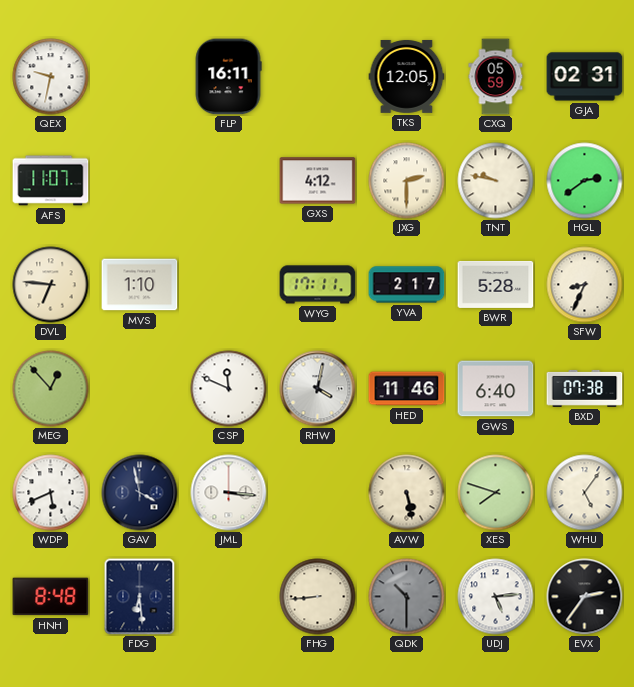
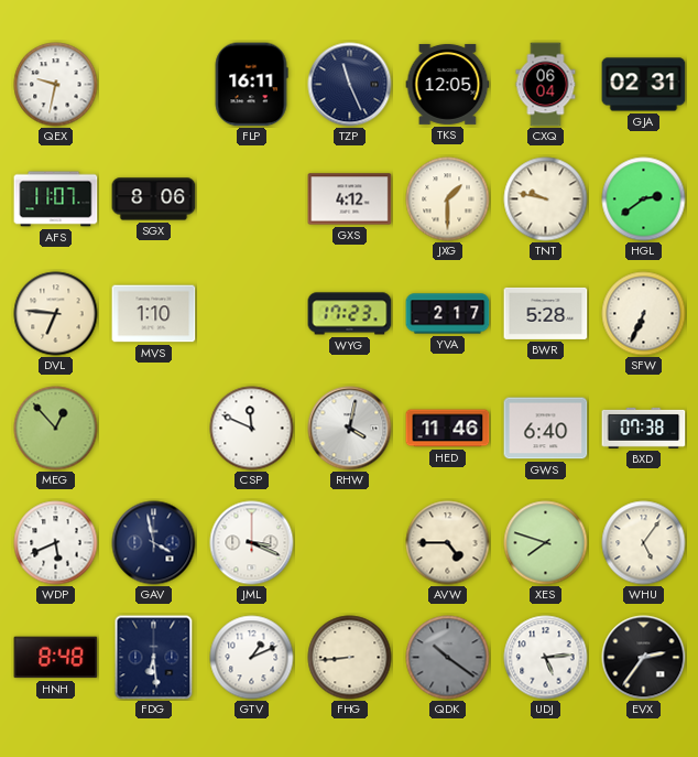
TZP: none -> 11:26
CXQ: 05:59 -> 06:04
SGX: none -> 8:06
JXG: 2:30 -> 1:30
WYG: 17:11 -> 17:23
SFW: 8:34 -> 6:34
JML: 3:16 -> 3:19
AVW: 5:28 -> 4:45
GTV: none -> 1:11
QDK: 10:30 -> 10:21
